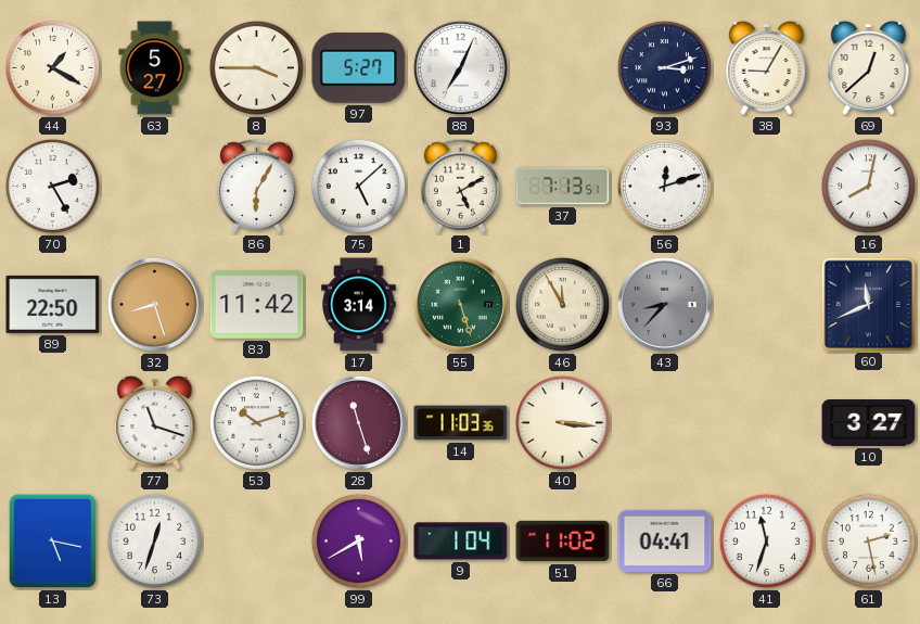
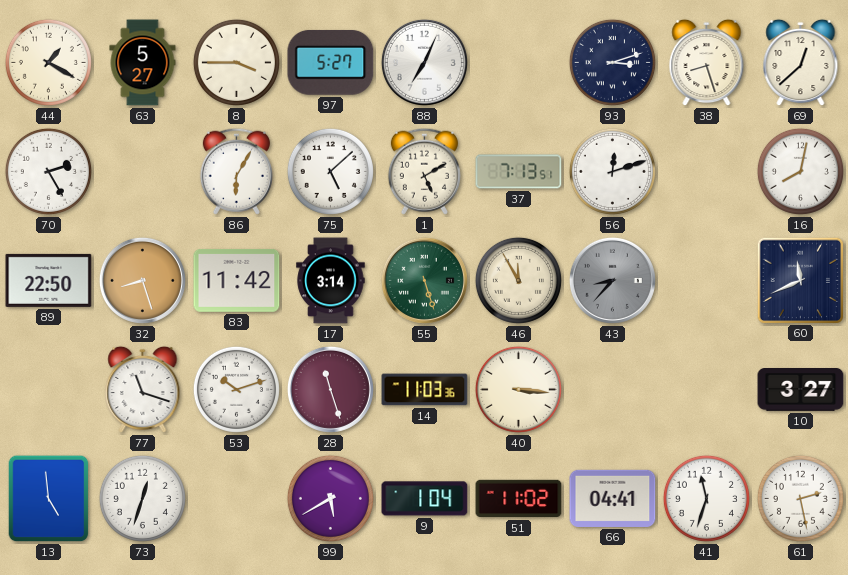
38: 9:05 -> 8:27
13: 5:17 -> 4:59
